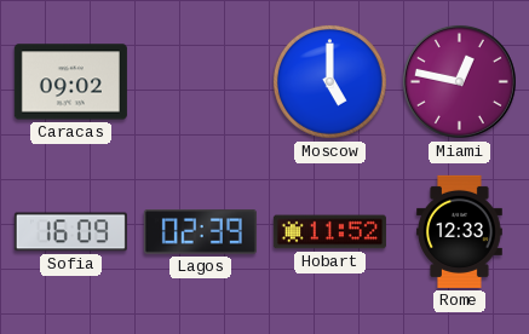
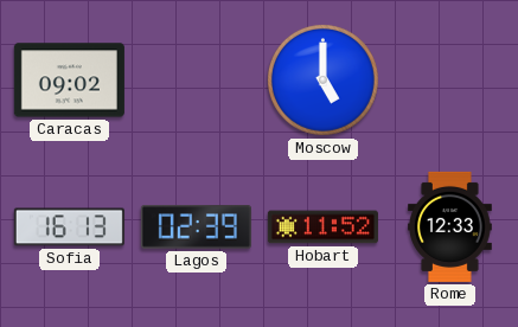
Miami: 12:47 -> none
Sofia: 16:09 -> 16:13
